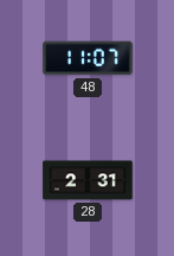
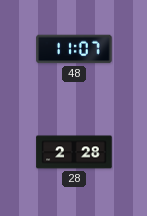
28: 2:31 -> 2:28
